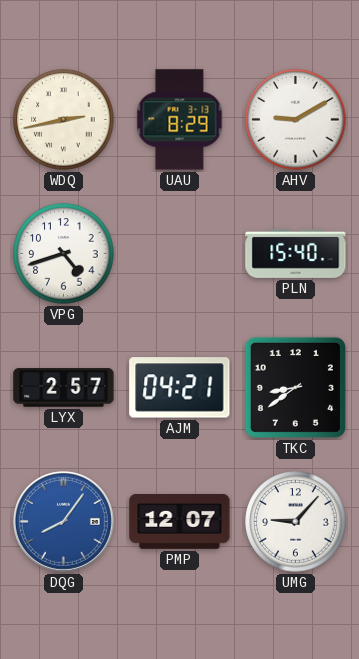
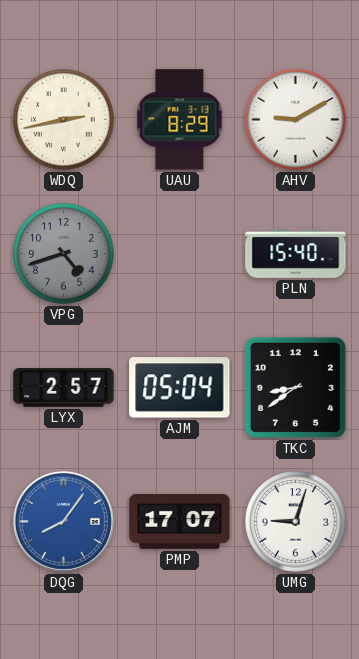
VPG dial: white -> grey
AJM: 04:21 -> 05:04
PMP: 12:07 -> 17:07
UMG: 9:07 -> 9:03
